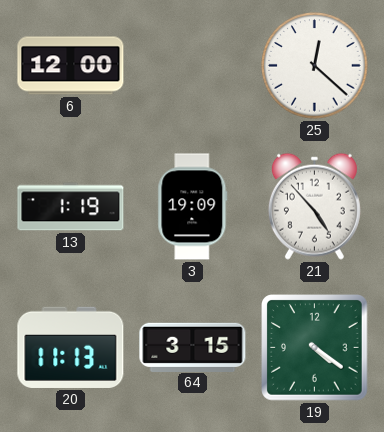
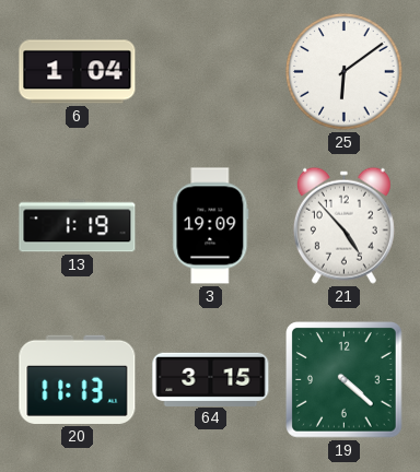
6: 12:00 -> 1:04
25: 12:22 -> 6:09
19: 4:21 -> 4:22
